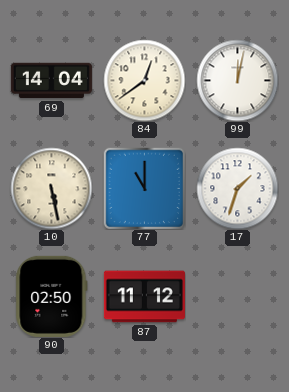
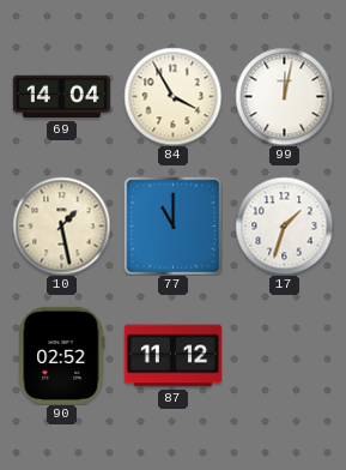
84: 12:39 -> 3:55
10: 5:28 -> 1:28
90: 02:50 -> 02:52
